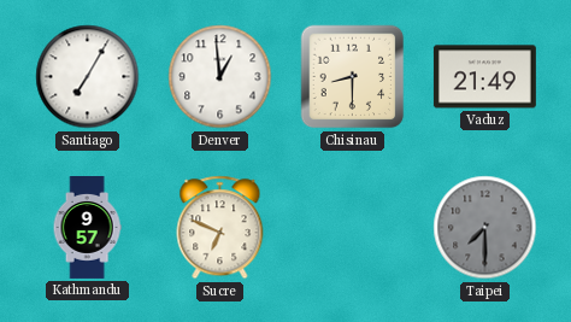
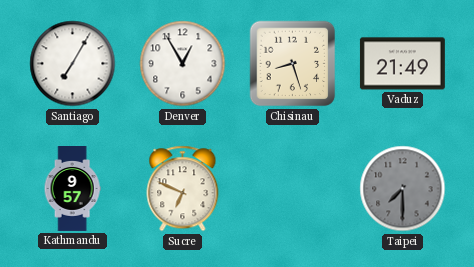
Denver: 12:59 -> 12:55
Chisinau: 8:30 -> 8:27
